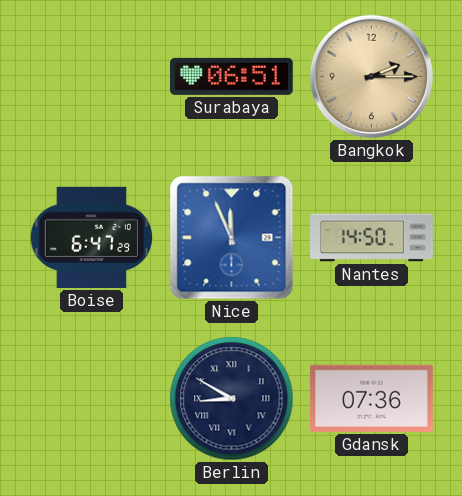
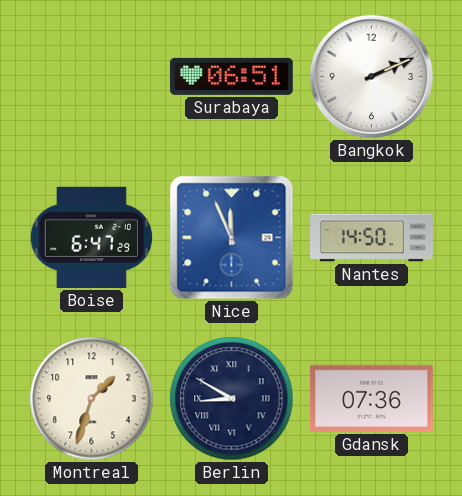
Bangkok: 2:15 -> 2:11
Bangkok dial: champagne -> white
Montreal: none -> 1:33
